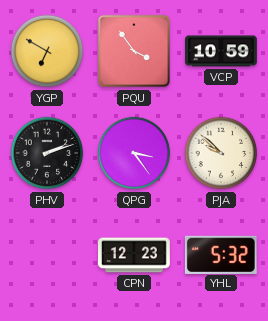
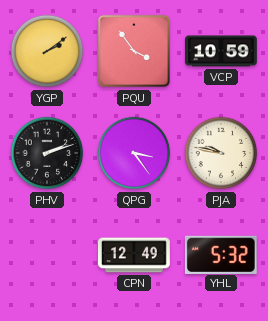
YGP: 6:50 -> 2:09
PJA: 9:52 -> 9:47
CPN: 12:23 -> 12:49
